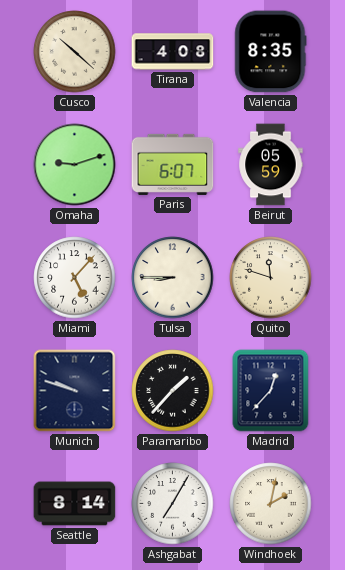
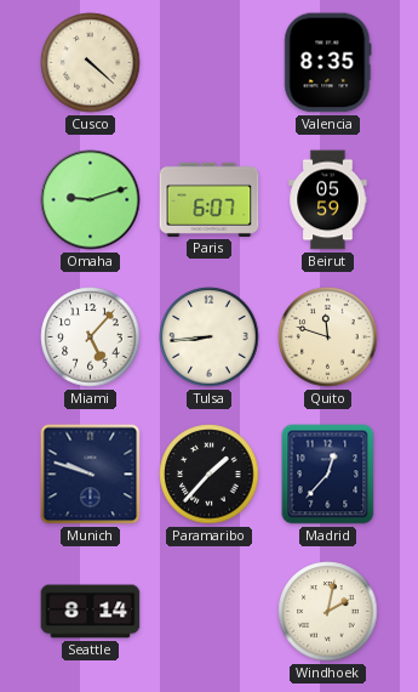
Cusco: 10:22 -> 4:22
Tirana: 4:08 -> none
Tulsa: 8:45 -> 8:44
Ashgabat: 7:05 -> none
